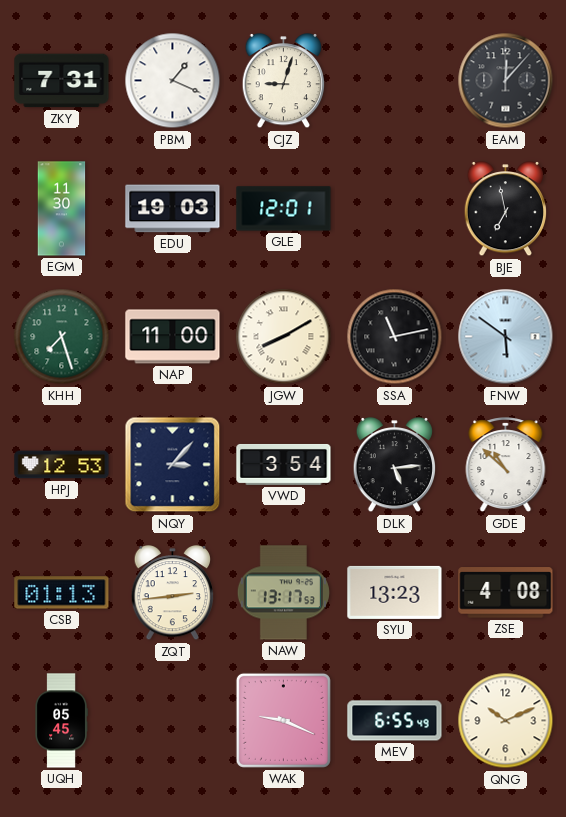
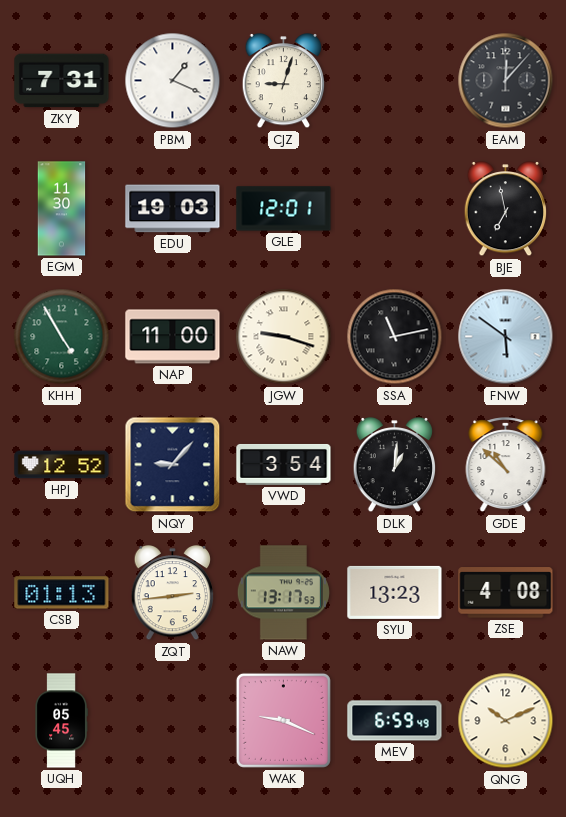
KHH: 7:27 -> 4:55
JGW: 8:10 -> 9:18
HPJ: 12:53 -> 12:52
NQY: 3:07 -> 9:07
DLK: 5:14 -> 1:01
MEV: 6:55 -> 6:59
